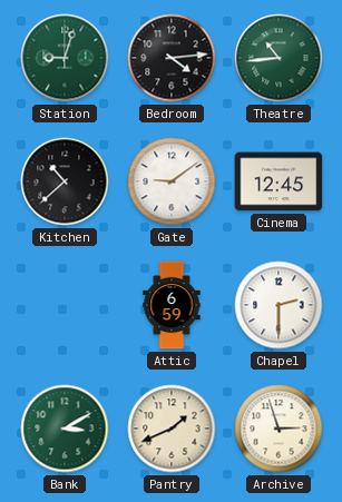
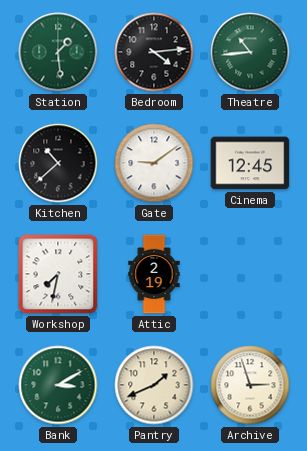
Station: 9:03 -> 1:29
Workshop: none -> 7:32
Attic: 6:59 -> 2:19
Chapel: 2:30 -> none
